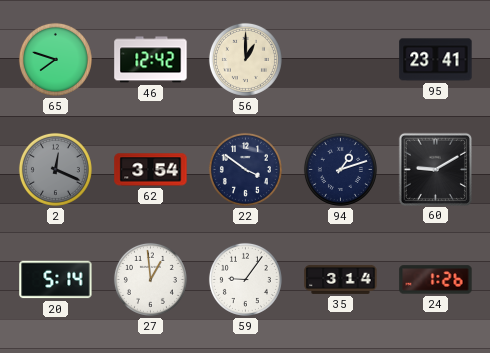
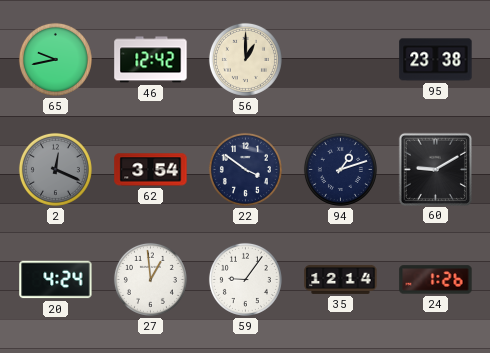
65: 7:48 -> 9:43
95: 23:41 -> 23:38
20: 5:14 -> 4:24
35: 3:14 -> 12:14
